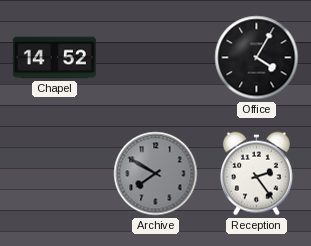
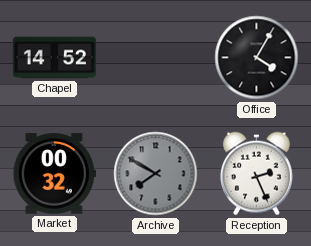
Market: none -> 00:32
Reception: 2:24 -> 2:26
